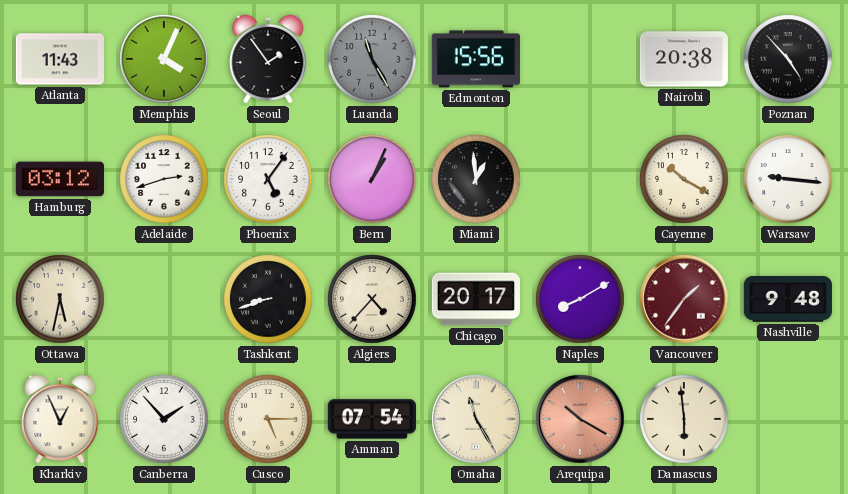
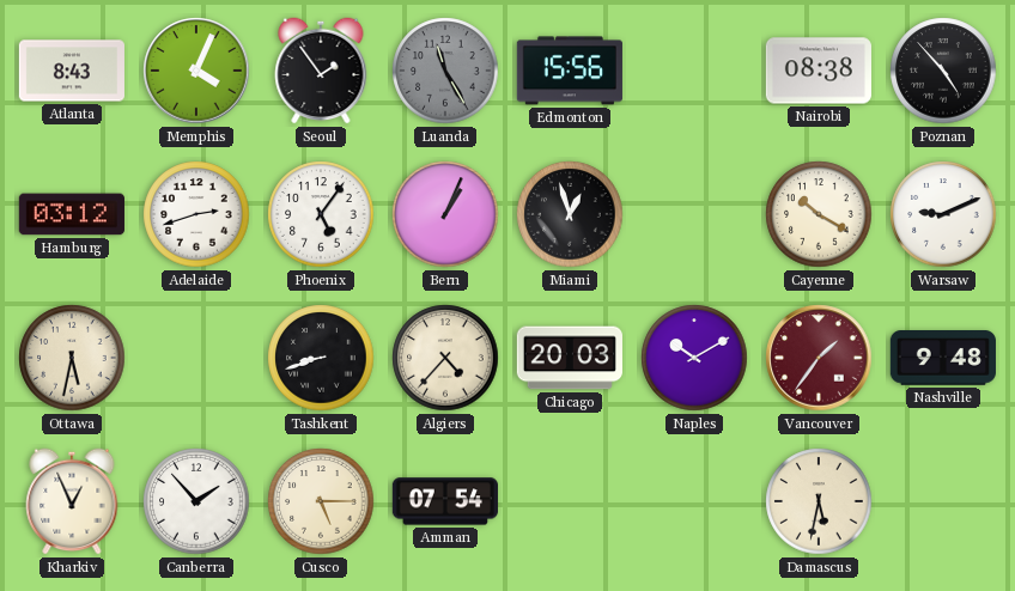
Atlanta: 11:43 -> 8:43
Nairobi: 20:38 -> 08:38
Miami: 12:59 -> 12:57
Warsaw: 9:16 -> 9:11
Chicago: 20:17 -> 20:03
Naples: 8:10 -> 10:10
Omaha: 11:25 -> none
Arequipa: 10:20 -> none
Damascus: 5:59 -> 5:32
